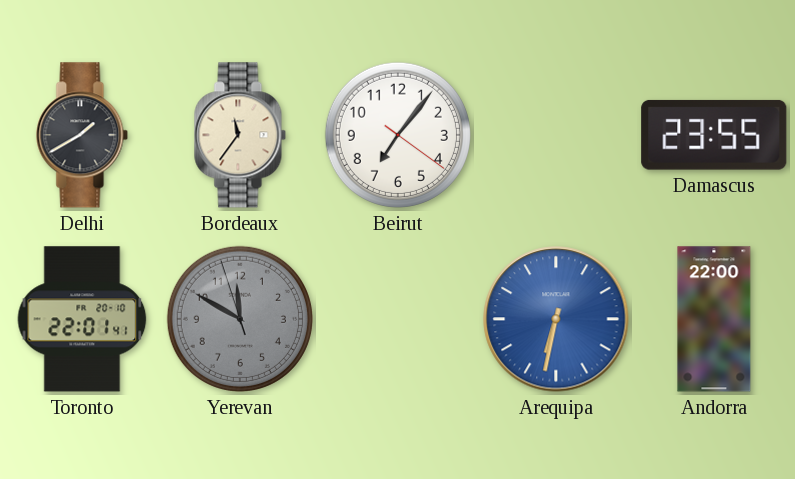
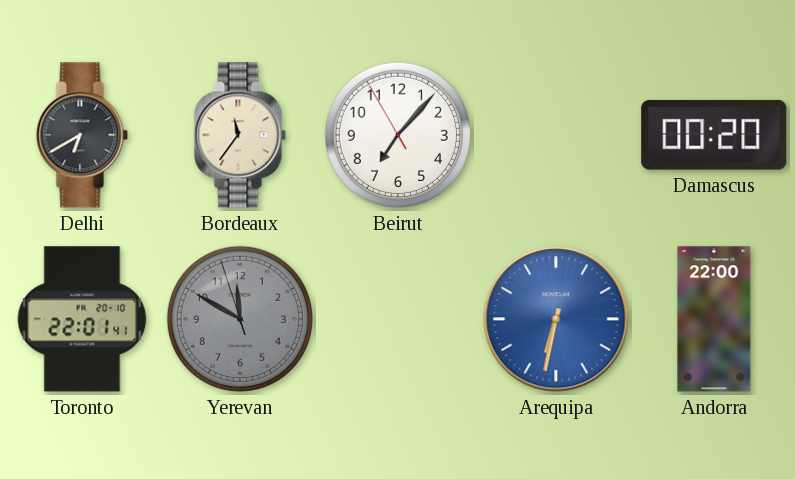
Delhi: 1:40 -> 6:40
Beirut: 7:06:21 -> 7:06:55
Damascus: 23:55 -> 00:20
